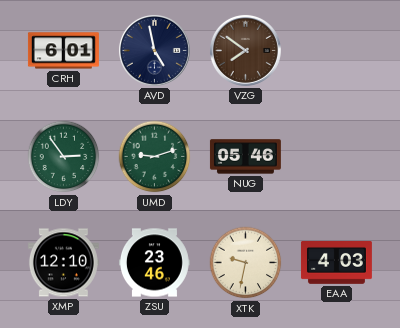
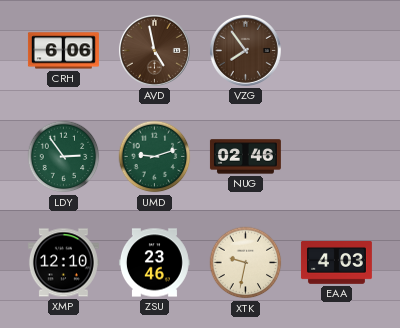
CRH: 6:01 -> 6:06
AVD dial: navy -> brown
VZG: 7:51 -> 7:54
NUG: 05:46 -> 02:46
